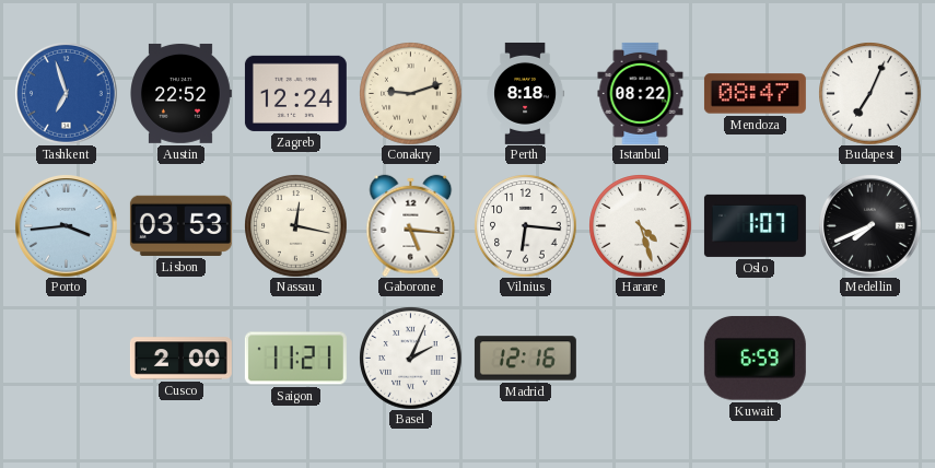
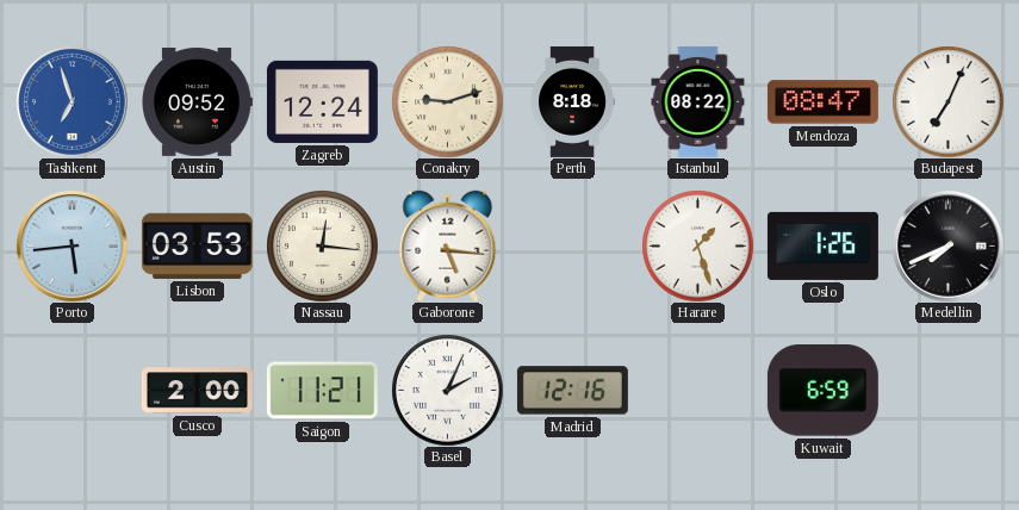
Austin: 22:52 -> 09:52
Porto: 3:44 -> 5:44
Nassau: 12:17 -> 12:16
Vilnius: 6:16 -> none
Harare: 4:27 -> 1:27
Oslo: 1:07 -> 1:26
